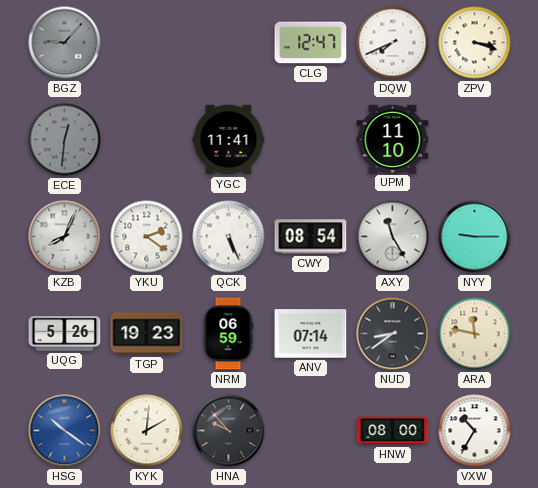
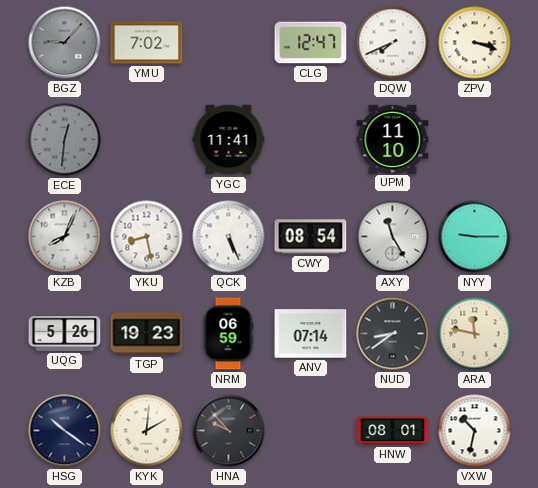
YMU: none -> 7:02
YKU: 2:21 -> 8:28
HSG dial: blue -> navy
HNW: 08:00 -> 08:01
VXW: 10:35 -> 10:32
